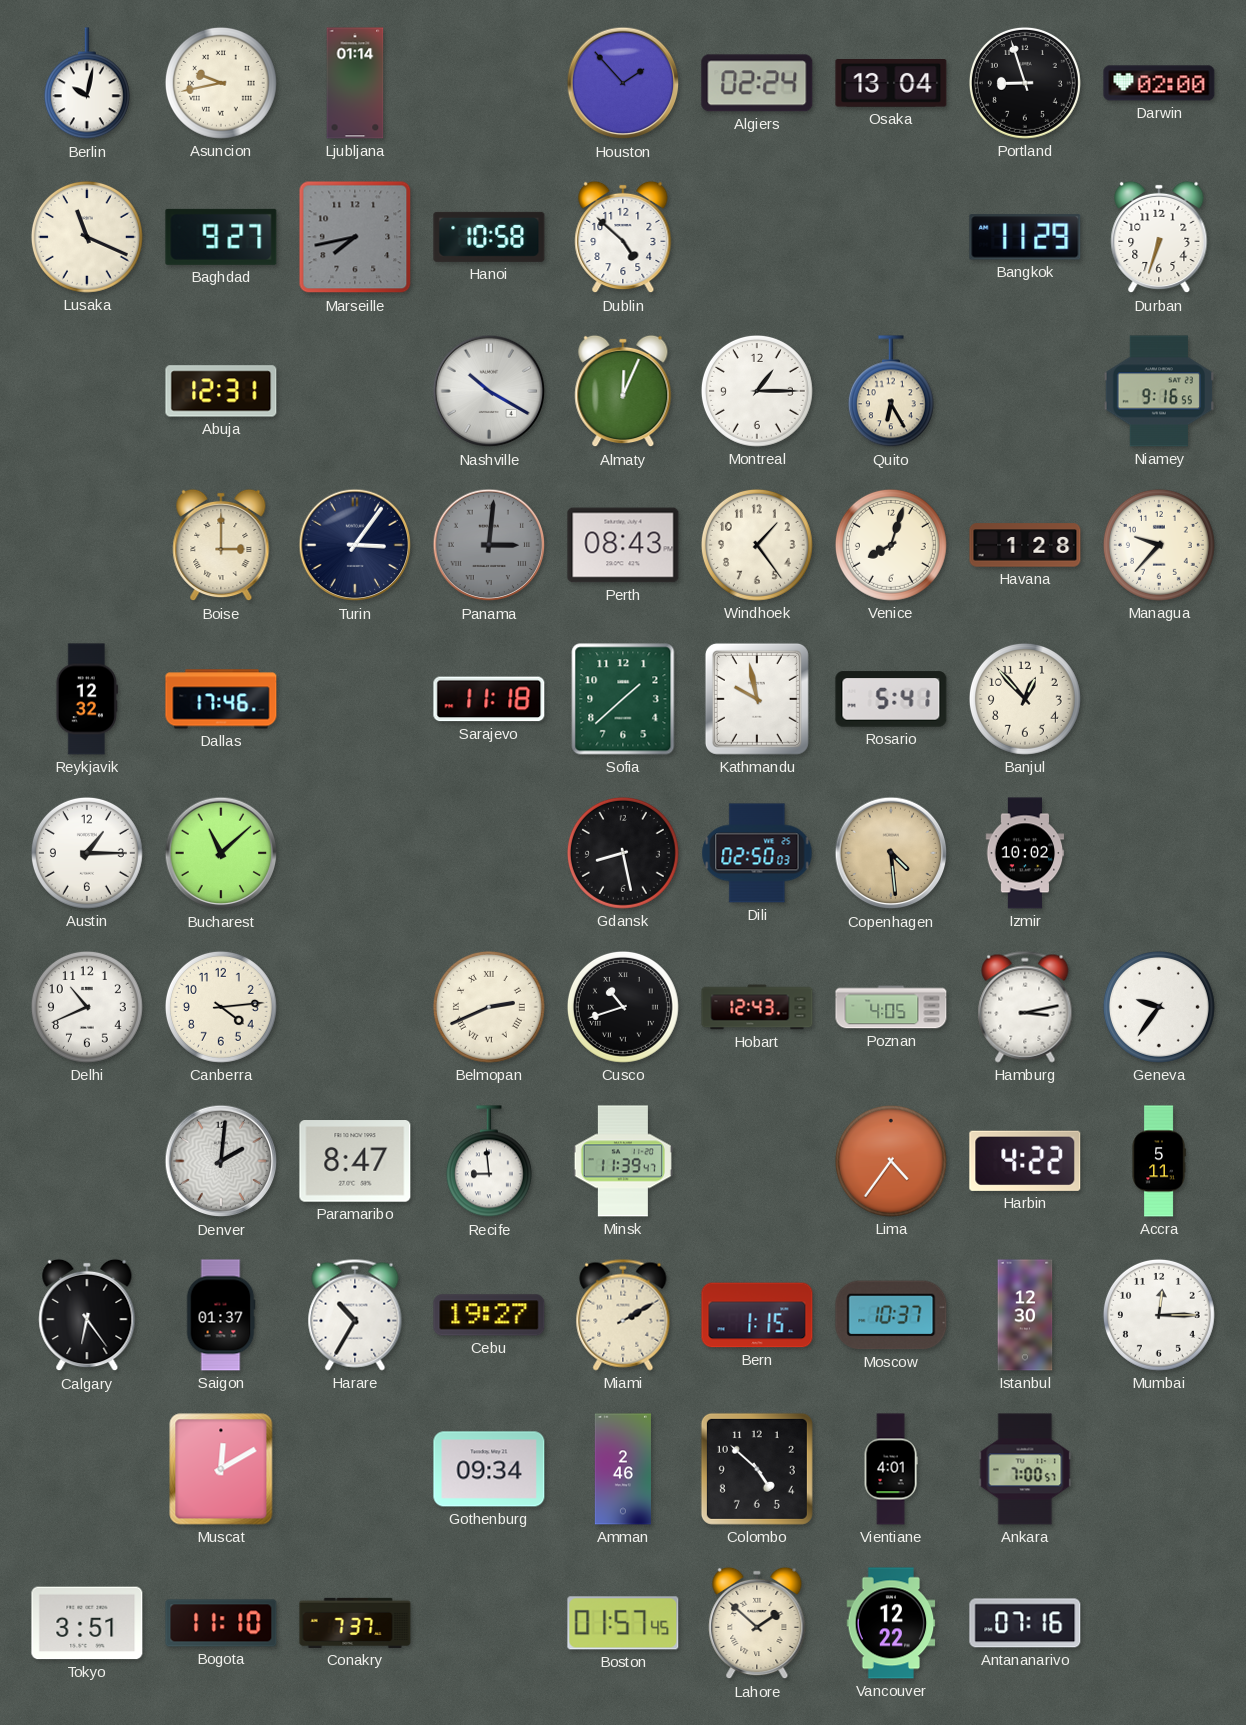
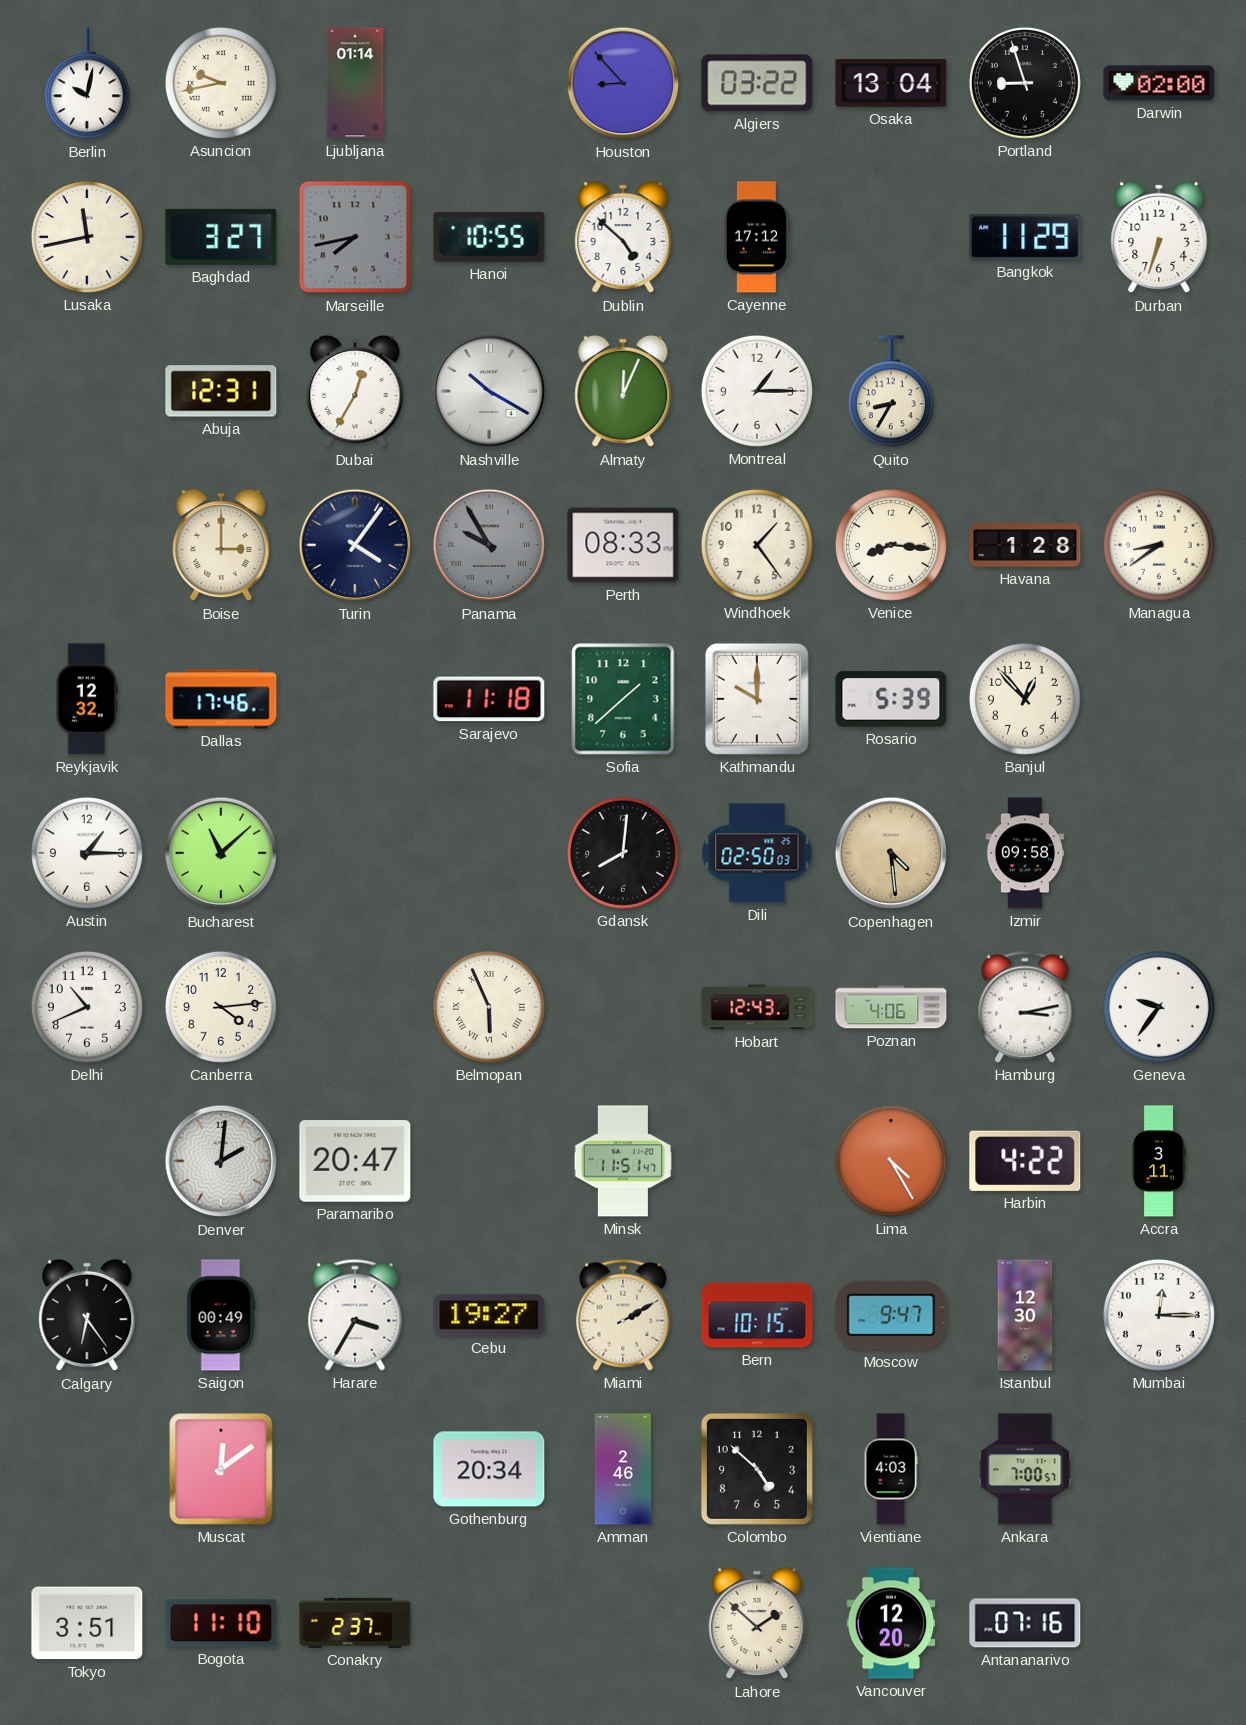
Houston: 1:53 -> 8:53
Algiers: 02:24 -> 03:22
Lusaka: 11:19 -> 11:43
Baghdad: 9:27 -> 3:27
Hanoi: 10:58 -> 10:55
Cayenne: none -> 17:12
Dubai: none -> 12:35
Quito: 6:25 -> 8:35
Niamey: 9:16 -> none
Turin: 3:06 -> 4:06
Panama: 3:01 -> 9:55
Perth: 08:43 -> 08:33
Venice: 8:03 -> 8:16
Managua: 9:37 -> 8:39
Kathmandu: 9:58 -> 10:00
Rosario: 5:41 -> 5:39
Gdansk: 8:28 -> 8:01
Izmir: 10:02 -> 09:58
Belmopan: 2:41 -> 5:56
Cusco: 10:42 -> none
Poznan: 4:05 -> 4:06
Paramaribo: 8:47 -> 20:47
Recife: 8:59 -> none
Minsk: 11:39 -> 11:51
Lima: 4:36 -> 4:25
Accra: 5:11 -> 3:11
Saigon: 01:37 -> 00:49
Harare: 10:35 -> 3:35
Bern: 1:15 -> 10:15
Moscow: 10:37 -> 9:47
Muscat: 12:10 -> 12:09
Gothenburg: 09:34 -> 20:34
Vientiane: 4:01 -> 4:03
Conakry: 7:37 -> 2:37
Boston: 01:57 -> none
Vancouver: 12:22 -> 12:20
